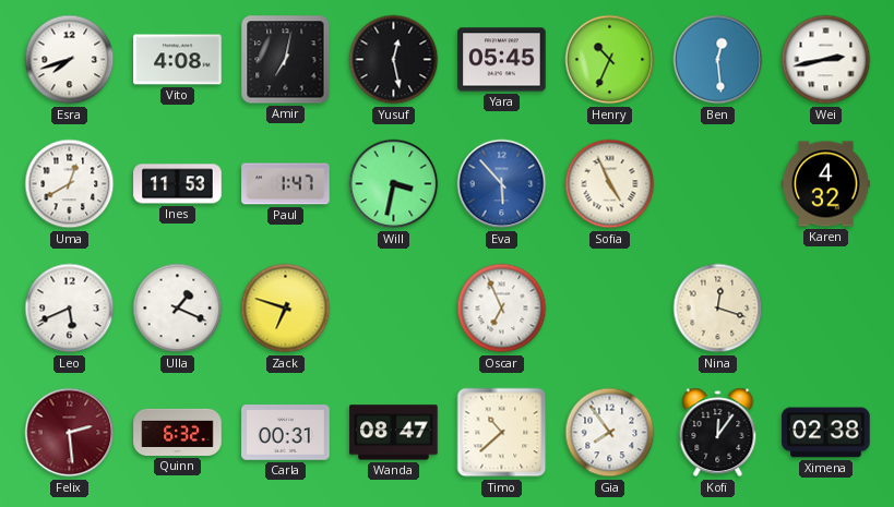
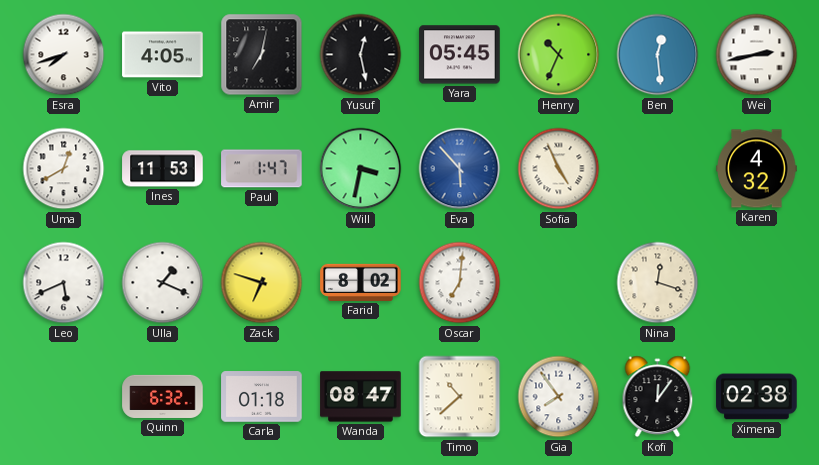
Vito: 4:08 -> 4:05
Farid: none -> 8:02
Oscar: 6:56 -> 7:01
Felix: 2:29 -> none
Carla: 00:31 -> 01:18
